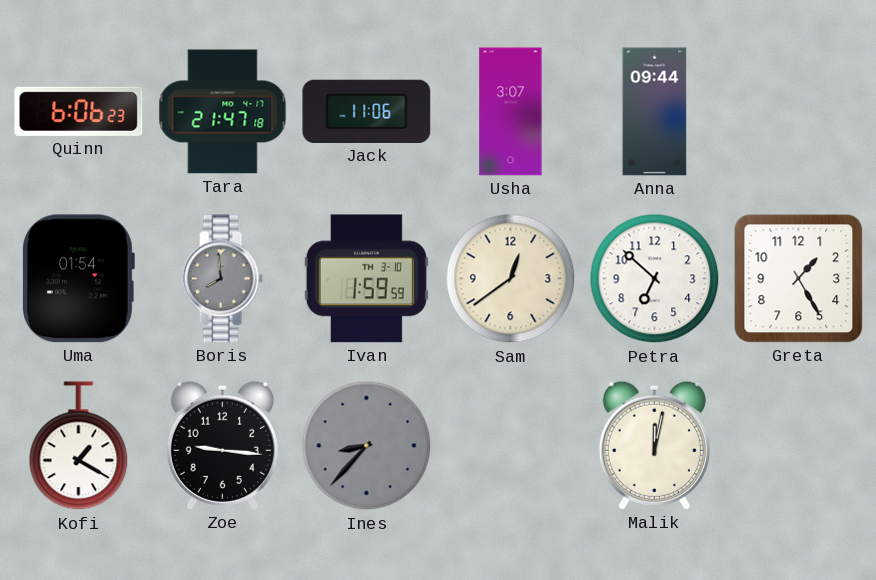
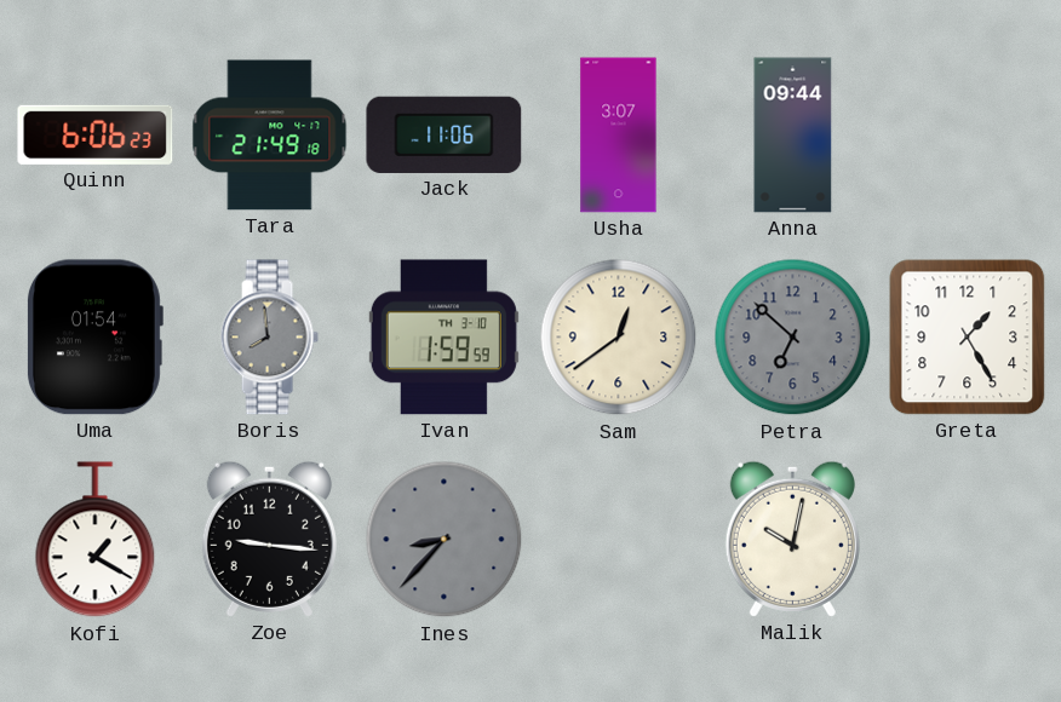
Tara: 21:47 -> 21:49
Petra dial: white -> grey
Malik: 12:02 -> 10:02
